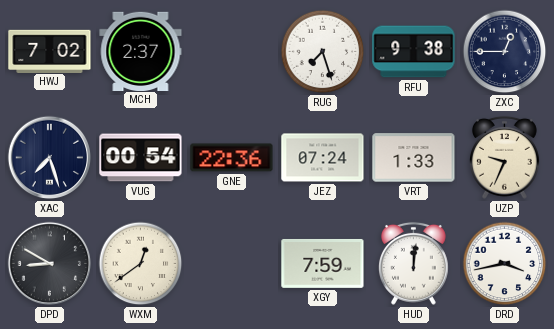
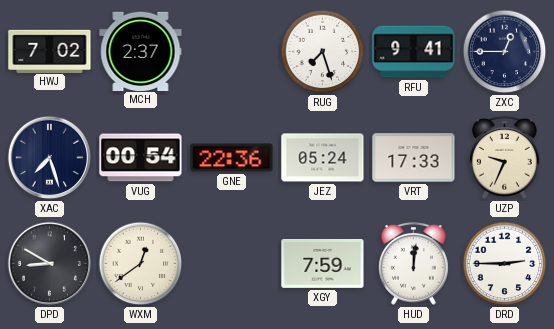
RFU: 9:38 -> 9:41
JEZ: 07:24 -> 05:24
VRT: 1:33 -> 17:33
DRD: 3:43 -> 2:45
